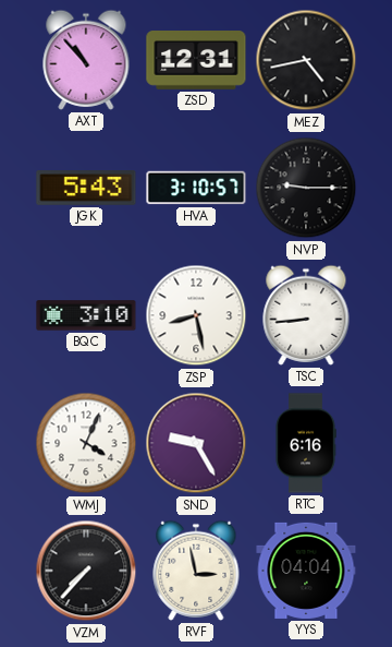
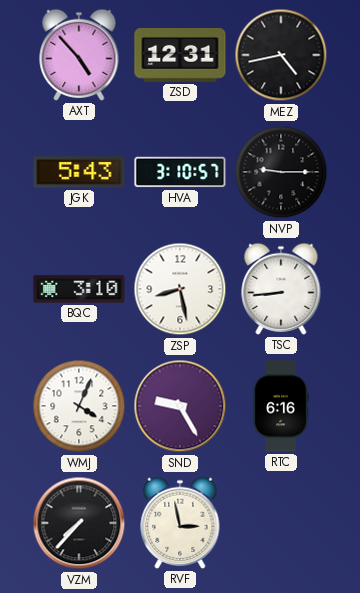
AXT: 10:53 -> 4:53
YYS: 04:04 -> none
